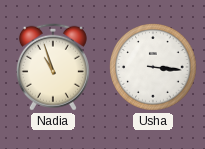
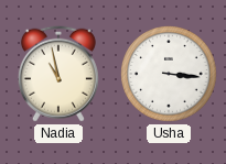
Nadia: 10:57 -> 10:58
